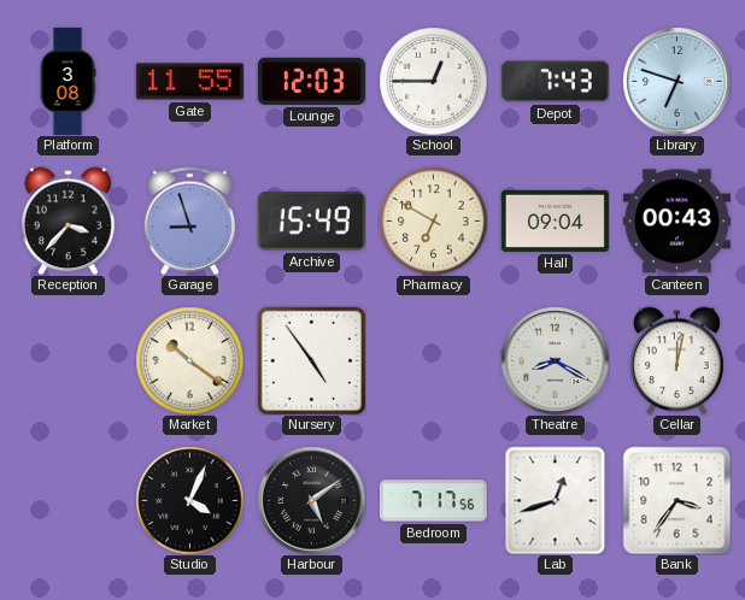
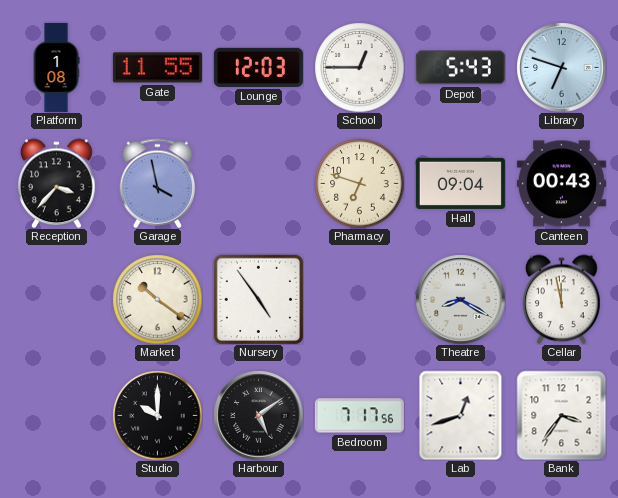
Platform: 3:08 -> 1:08
Depot: 7:43 -> 5:43
Garage: 8:57 -> 3:58
Archive: 15:49 -> none
Pharmacy: 6:50 -> 6:48
Cellar: 12:02 -> 11:58
Studio: 4:04 -> 10:00
